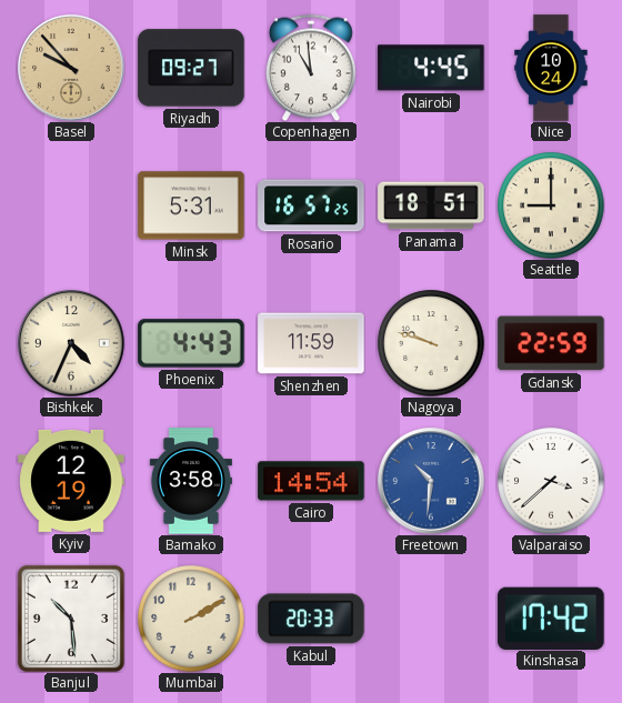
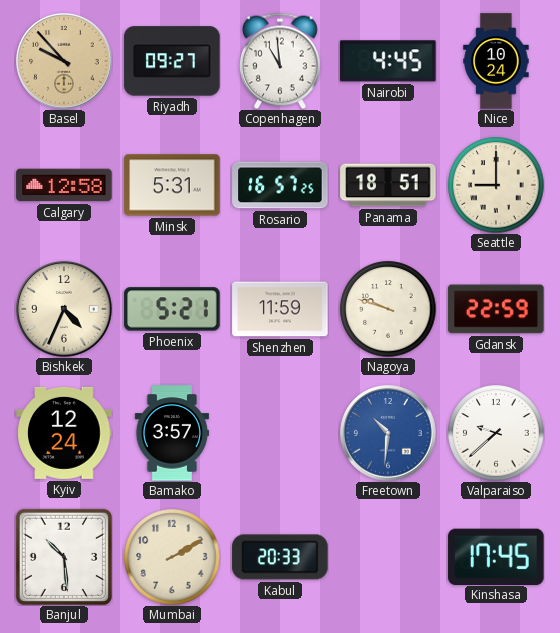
Calgary: none -> 12:58
Phoenix: 4:43 -> 5:21
Kyiv: 12:19 -> 12:24
Bamako: 3:58 -> 3:57
Cairo: 14:54 -> none
Valparaiso: 3:38 -> 9:38
Kinshasa: 17:42 -> 17:45
